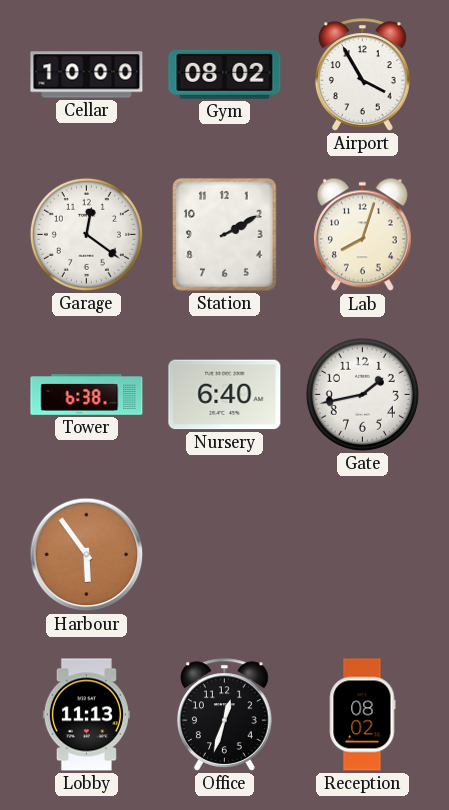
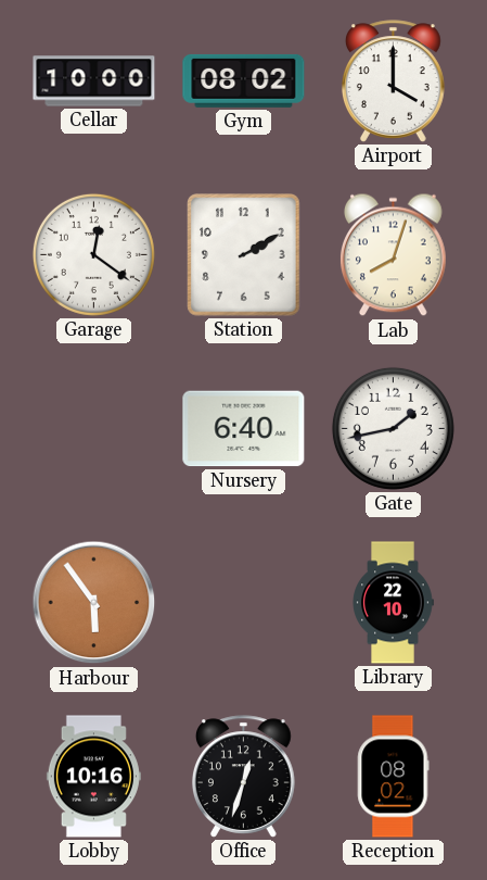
Airport: 3:55 -> 4:00
Tower: 6:38 -> none
Library: none -> 22:10
Lobby: 11:13 -> 10:16
